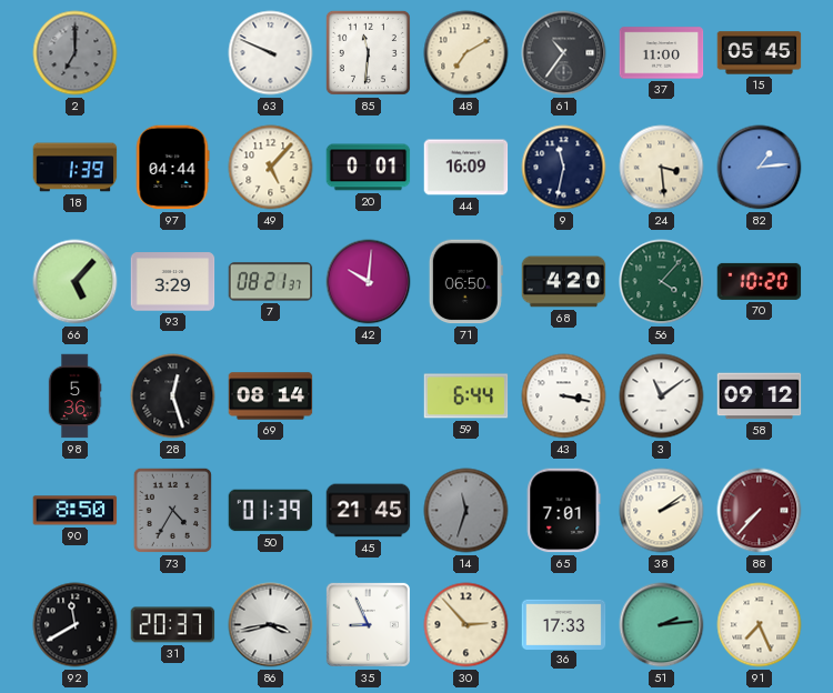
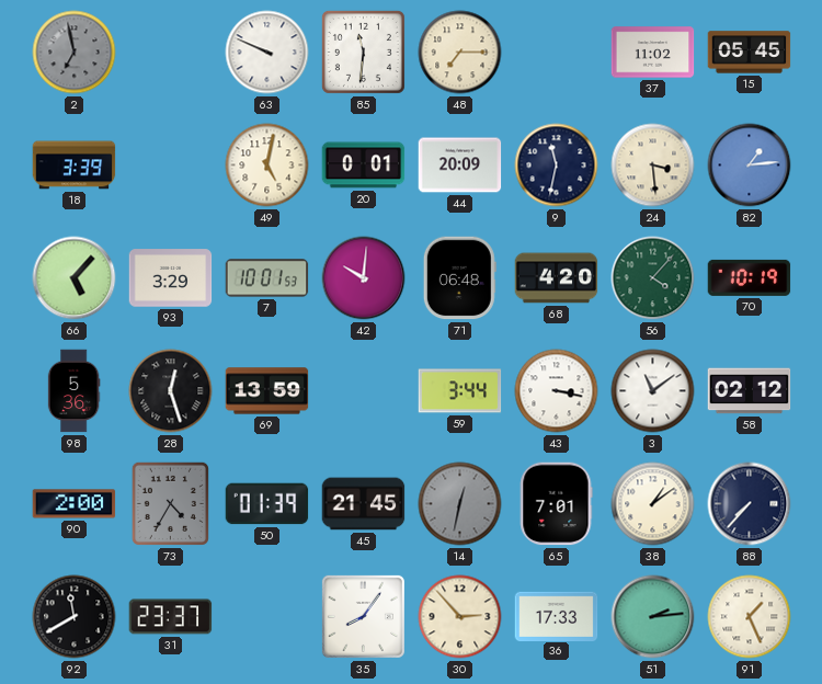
2: 7:00 -> 6:58
48: 7:10 -> 7:15
61: 10:36 -> none
37: 11:00 -> 11:02
18: 1:39 -> 3:39
97: 04:44 -> none
49: 5:07 -> 5:02
44: 16:09 -> 20:09
7: 08:21 -> 10:01
71: 06:50 -> 06:48
70: 10:20 -> 10:19
69: 08:14 -> 13:59
59: 6:44 -> 3:44
58: 09:12 -> 02:12
90: 8:50 -> 2:00
14: 11:33 -> 12:32
38: 2:09 -> 1:09
88 dial: burgundy -> navy
31: 20:37 -> 23:37
86: 3:43 -> none
35: 8:56 -> 8:06
91: 7:26 -> 1:26
